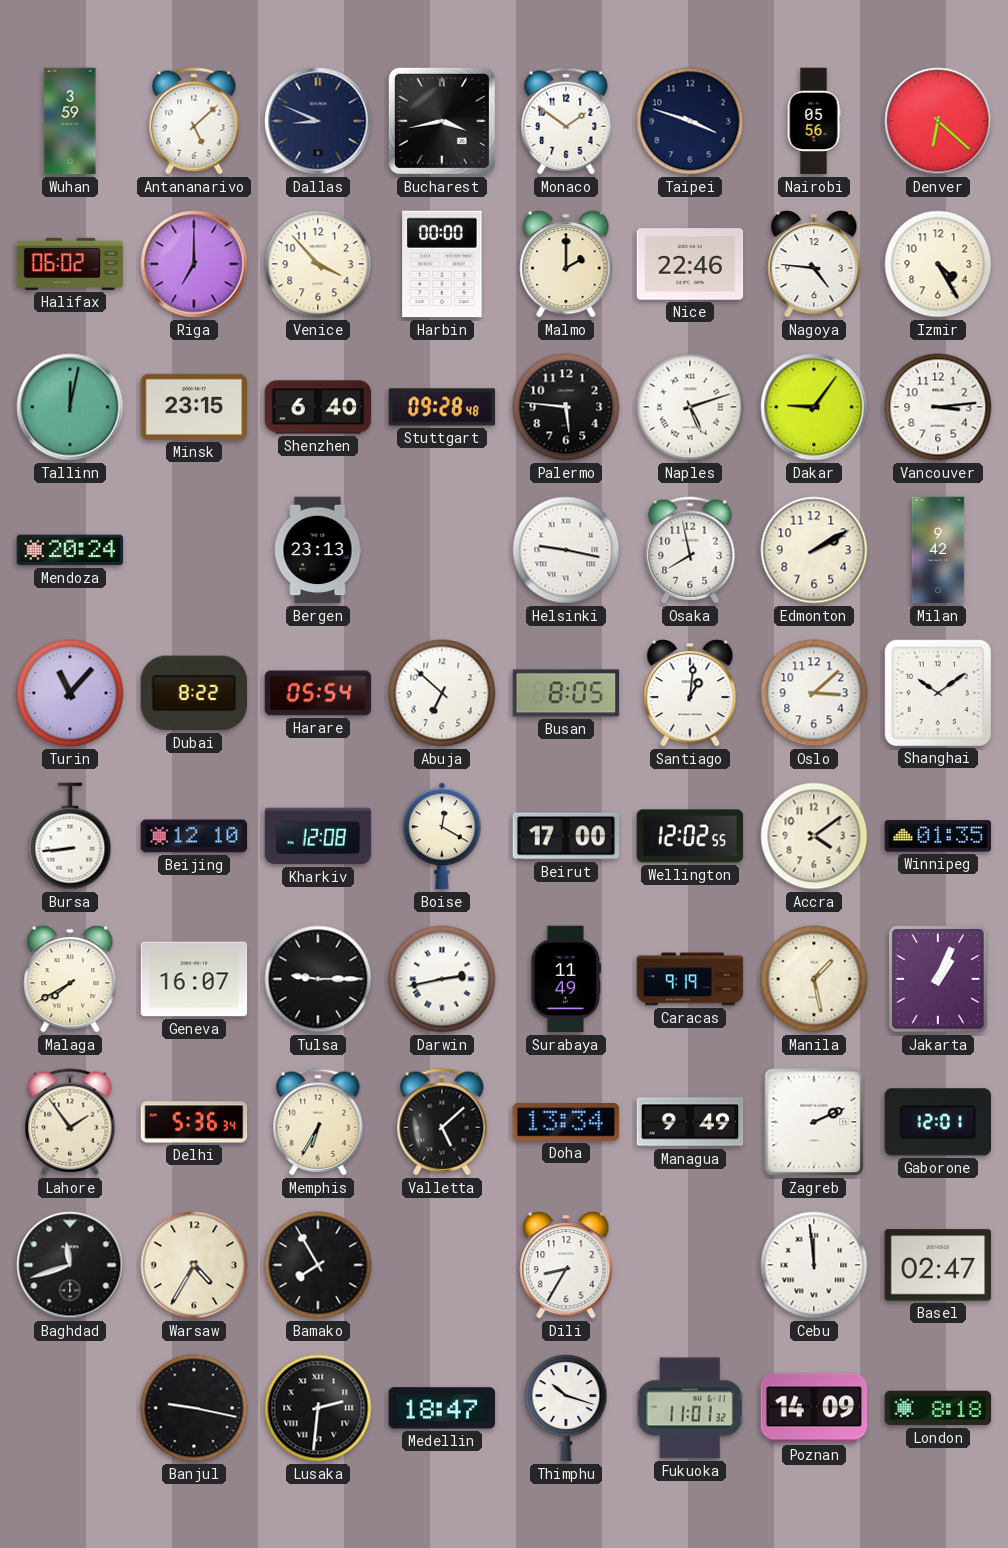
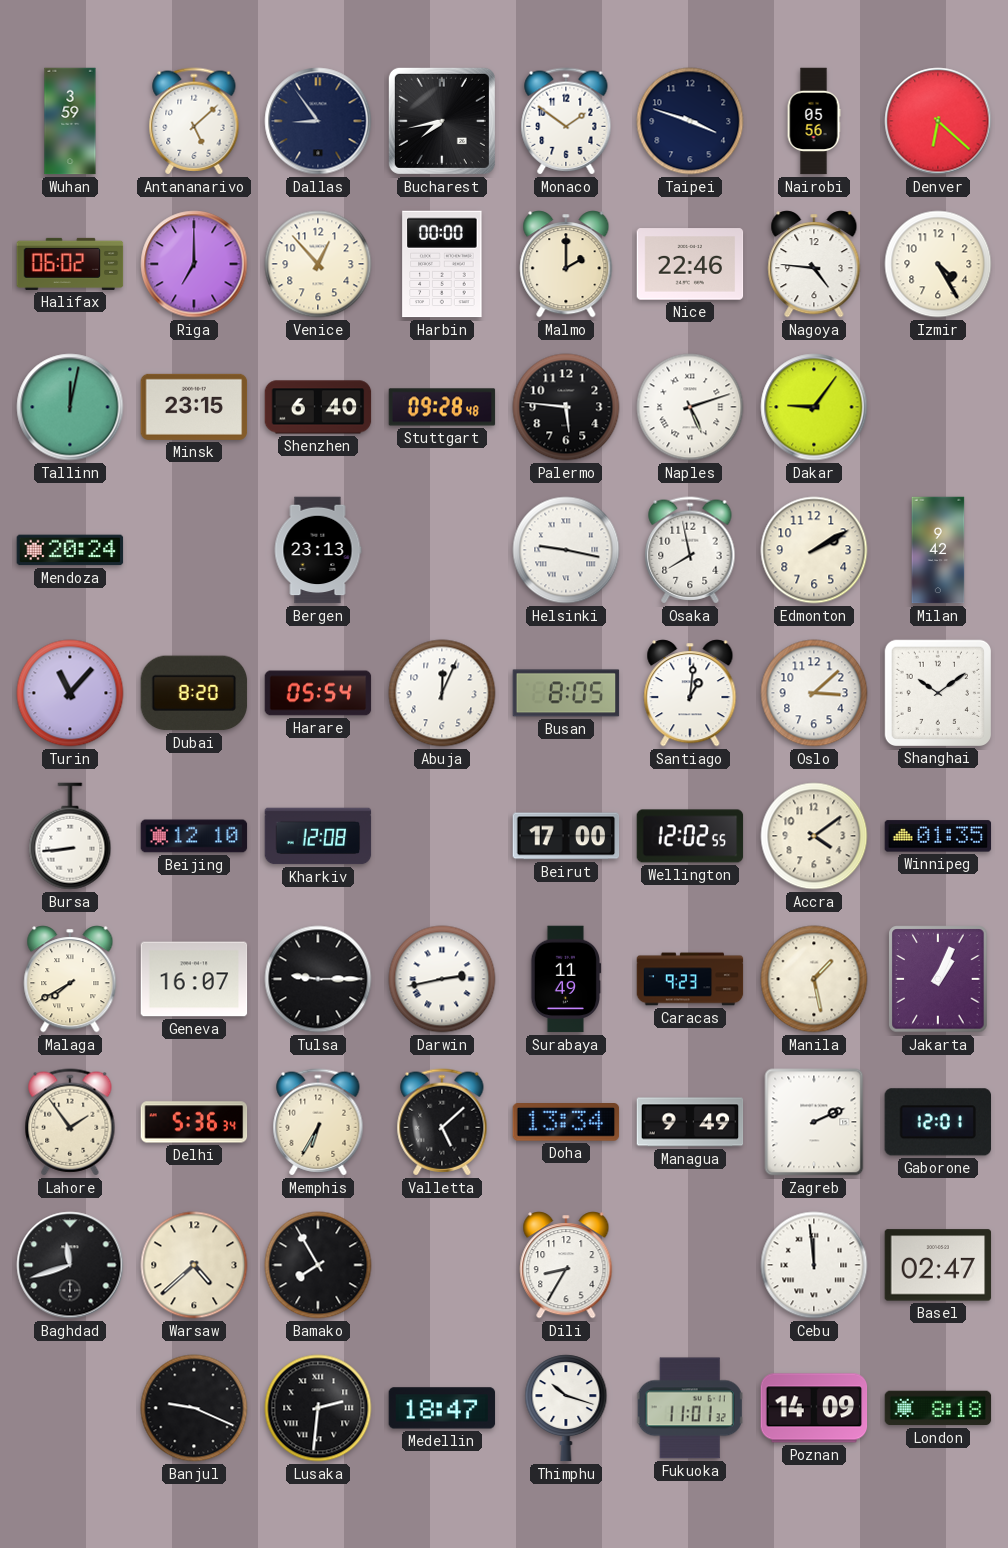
Dallas: 8:49 -> 8:54
Bucharest: 3:43 -> 7:43
Venice: 3:53 -> 12:53
Vancouver: 3:14 -> none
Dubai: 8:22 -> 8:20
Abuja: 6:52 -> 12:04
Boise: 12:20 -> none
Caracas: 9:19 -> 9:23
Warsaw: 4:35 -> 4:38
Banjul: 9:17 -> 9:19
